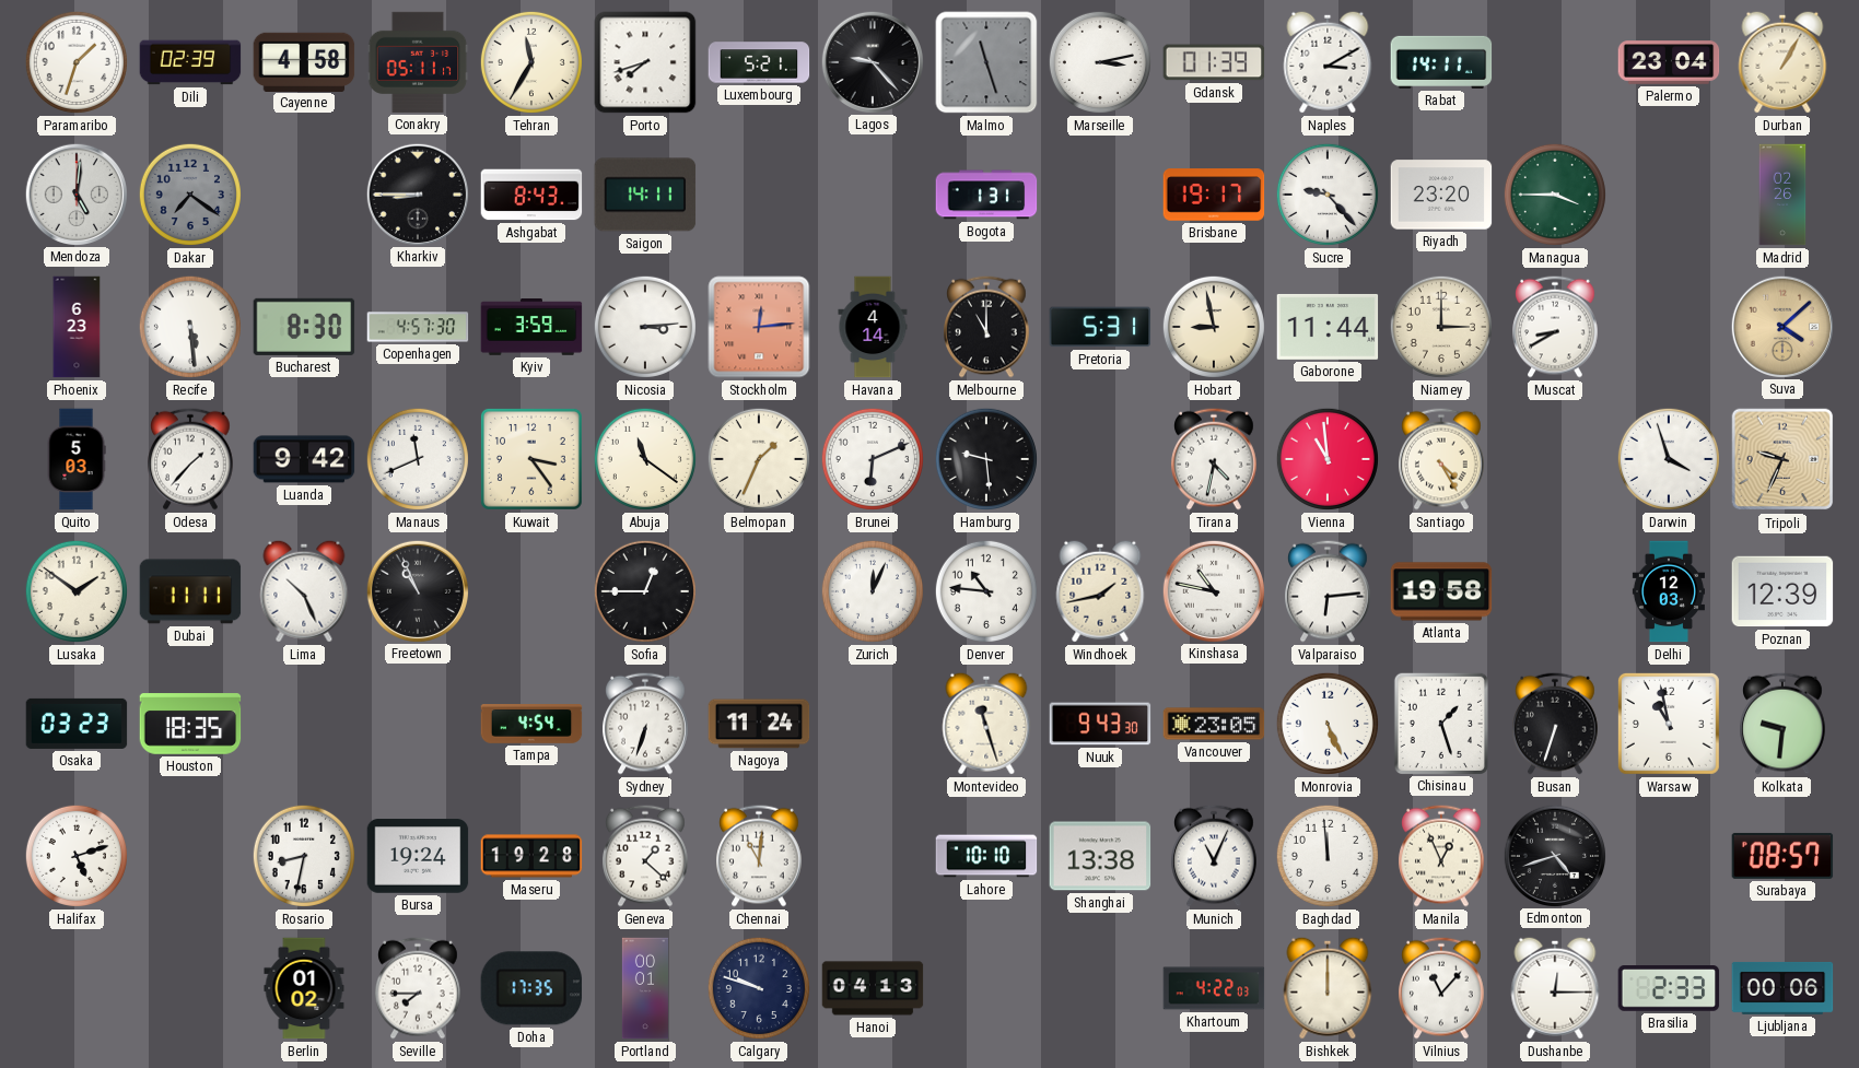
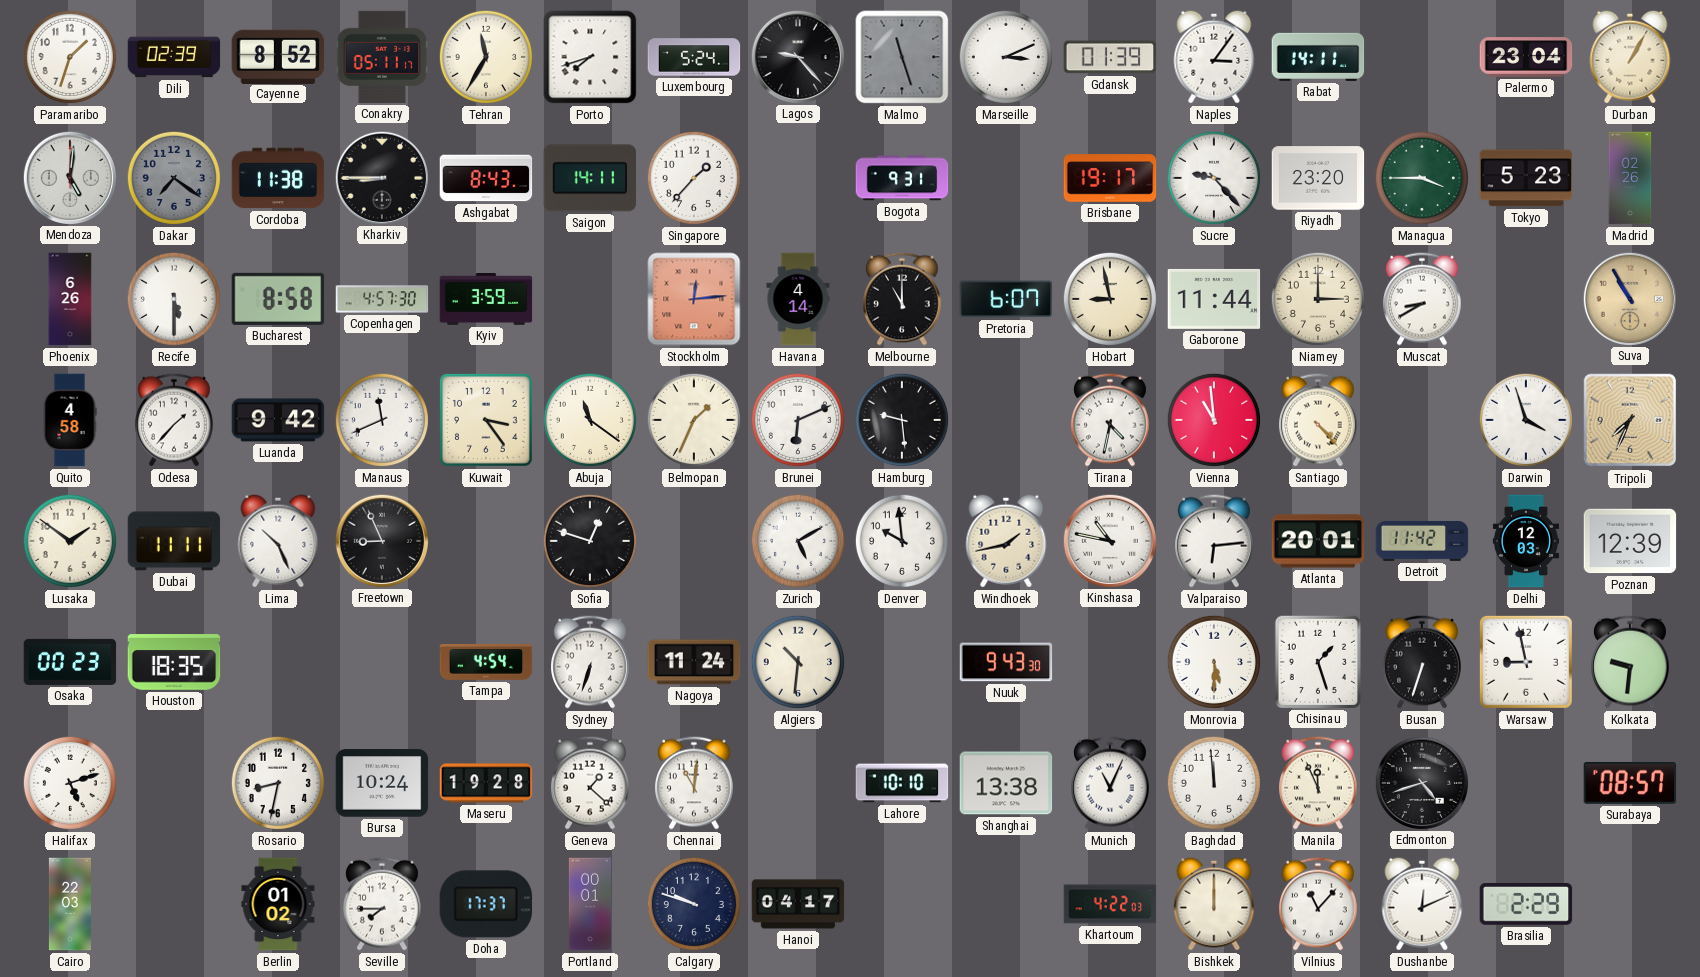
Cayenne: 4:58 -> 8:52
Luxembourg: 5:21 -> 5:24
Marseille: 3:13 -> 3:11
Naples: 3:10 -> 3:06
Cordoba: none -> 11:38
Singapore: none -> 1:37
Bogota: 1:31 -> 9:31
Tokyo: none -> 5:23
Phoenix: 6:23 -> 6:26
Recife: 5:29 -> 5:30
Bucharest: 8:30 -> 8:58
Nicosia: 3:14 -> none
Pretoria: 5:31 -> 6:07
Suva: 4:08 -> 10:55
Quito: 5:03 -> 4:58
Santiago: 4:25 -> 4:23
Tripoli: 9:34 -> 7:34
Freetown: 10:56 -> 8:56
Sofia: 12:45 -> 12:48
Zurich: 12:04 -> 5:10
Denver: 10:46 -> 9:59
Atlanta: 19:58 -> 20:01
Detroit: none -> 11:42
Osaka: 03:23 -> 00:23
Algiers: none -> 10:31
Montevideo: 11:27 -> none
Vancouver: 23:05 -> none
Monrovia: 5:26 -> 5:30
Warsaw: 10:58 -> 8:58
Bursa: 19:24 -> 10:24
Manila: 12:56 -> 11:56
Cairo: none -> 22:03
Doha: 17:35 -> 17:37
Hanoi: 04:13 -> 04:17
Dushanbe: 12:15 -> 12:11
Brasilia: 2:33 -> 2:29
Ljubljana: 00:06 -> none
